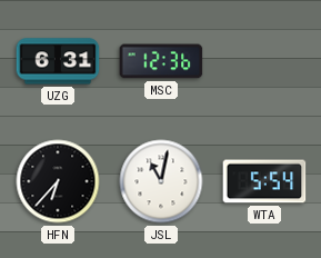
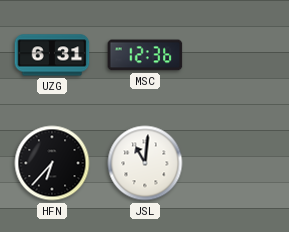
JSL: 11:02 -> 11:01
WTA: 5:54 -> none
